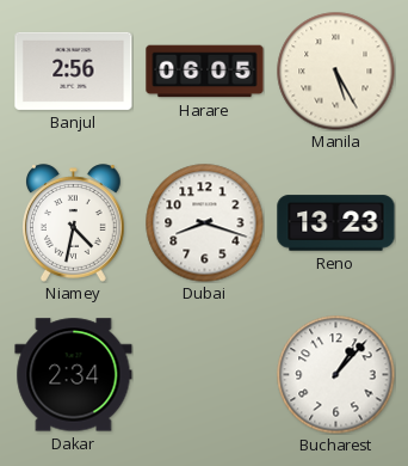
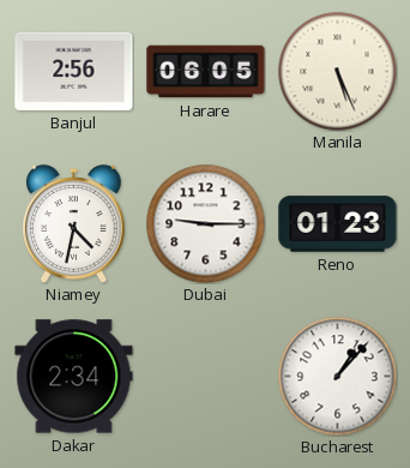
Manila: 5:25 -> 5:26
Dubai: 8:18 -> 9:15
Reno: 13:23 -> 01:23
